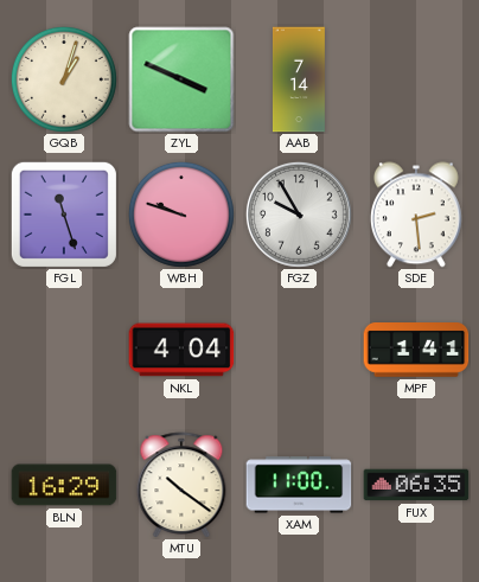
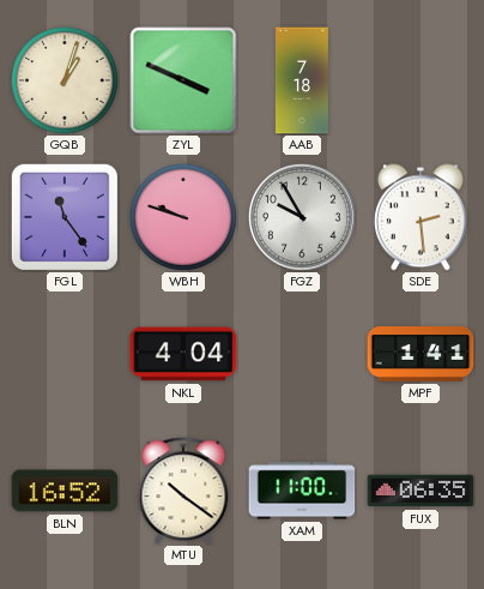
AAB: 7:14 -> 7:18
FGL: 11:27 -> 11:24
BLN: 16:29 -> 16:52
